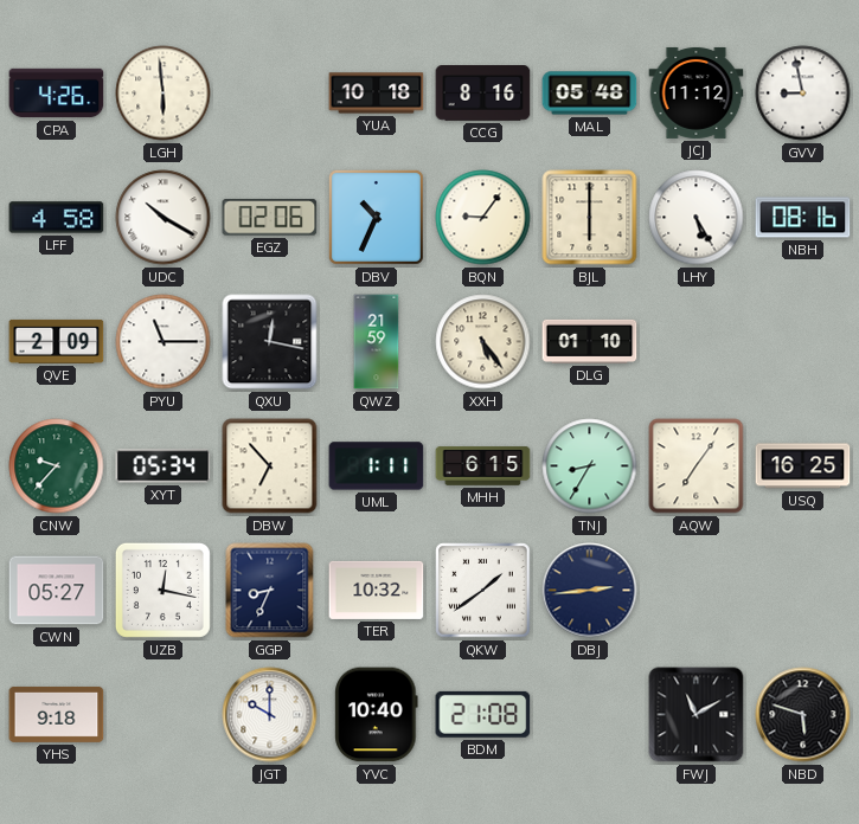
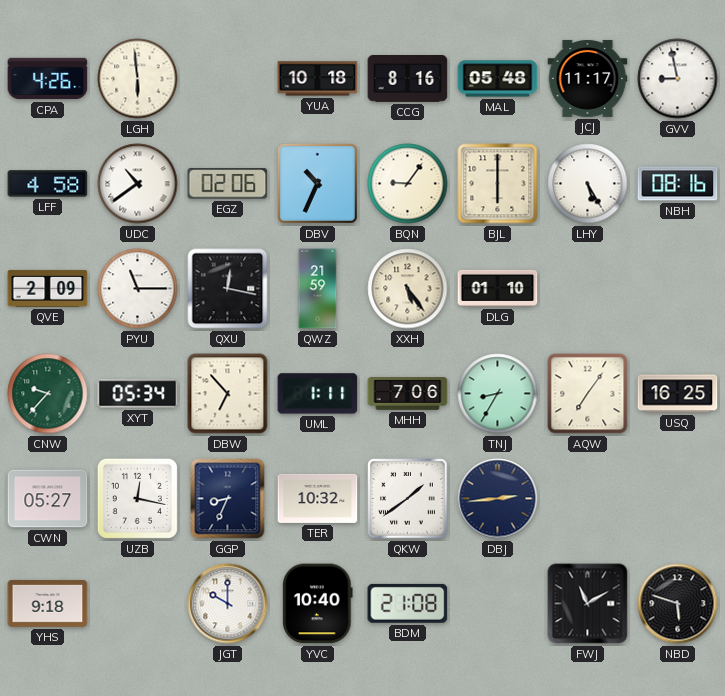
JCJ: 11:12 -> 11:17
UDC: 10:20 -> 10:39
MHH: 6:15 -> 7:06
